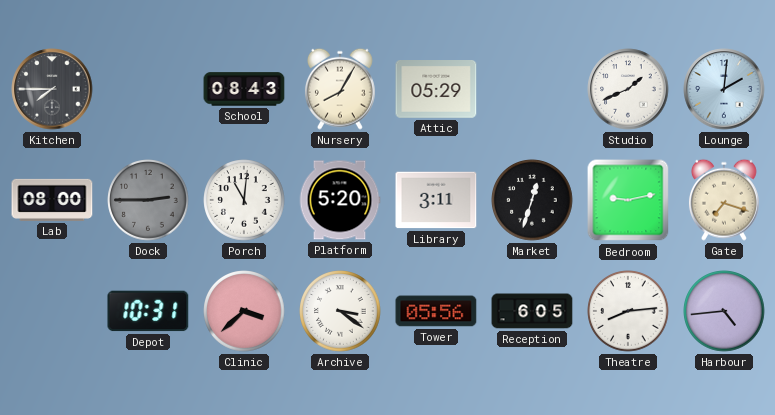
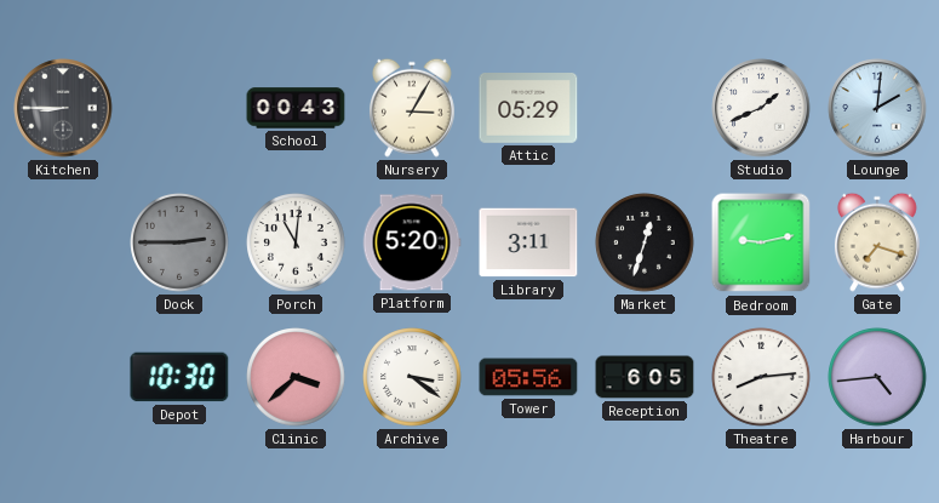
Kitchen: 7:45 -> 8:45
School: 08:43 -> 00:43
Nursery: 8:05 -> 3:05
Lab: 08:00 -> none
Depot: 10:31 -> 10:30
